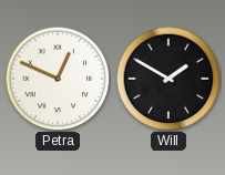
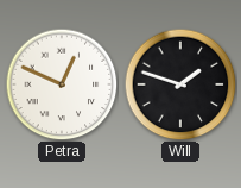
Will: 1:50 -> 1:48
